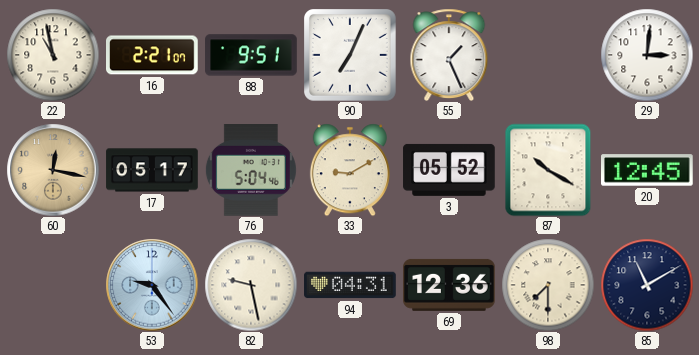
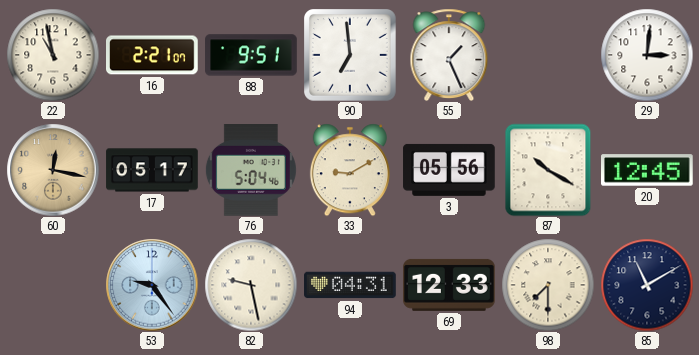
90: 7:04 -> 6:59
3: 05:52 -> 05:56
69: 12:36 -> 12:33
